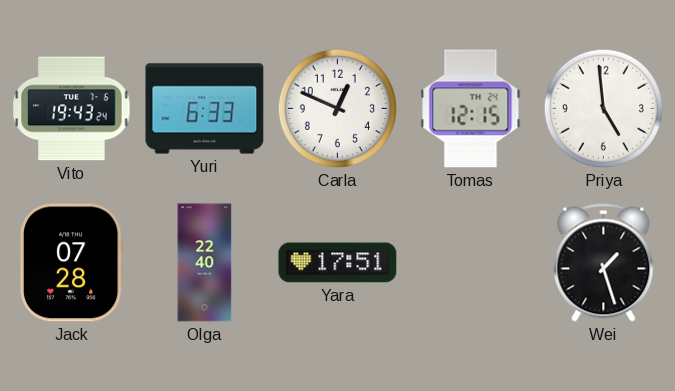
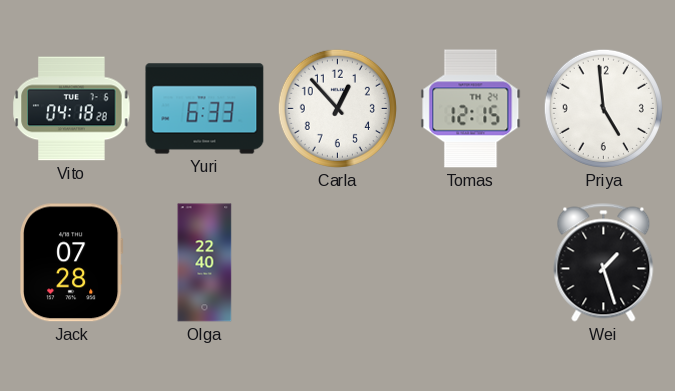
Vito: 19:43 -> 04:18
Carla: 12:49 -> 12:53
Yara: 17:51 -> none
